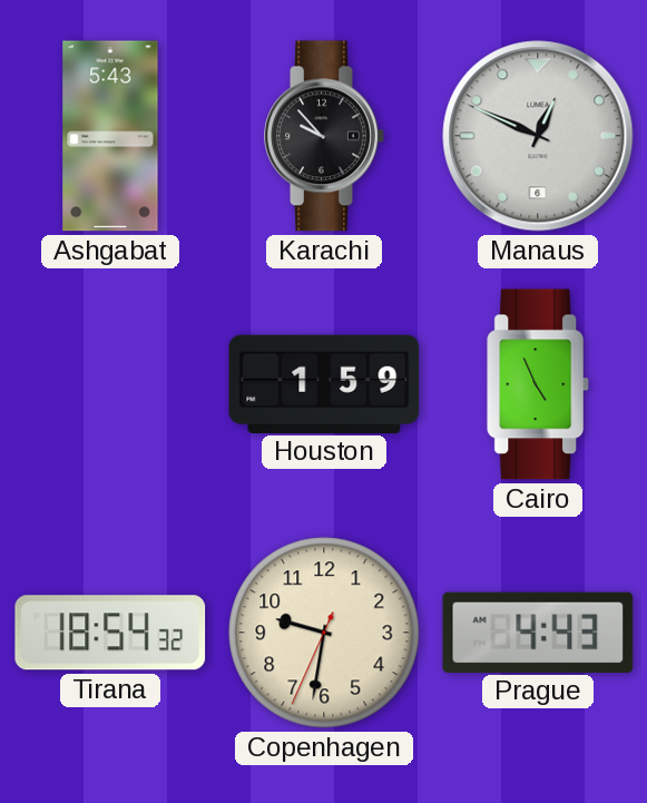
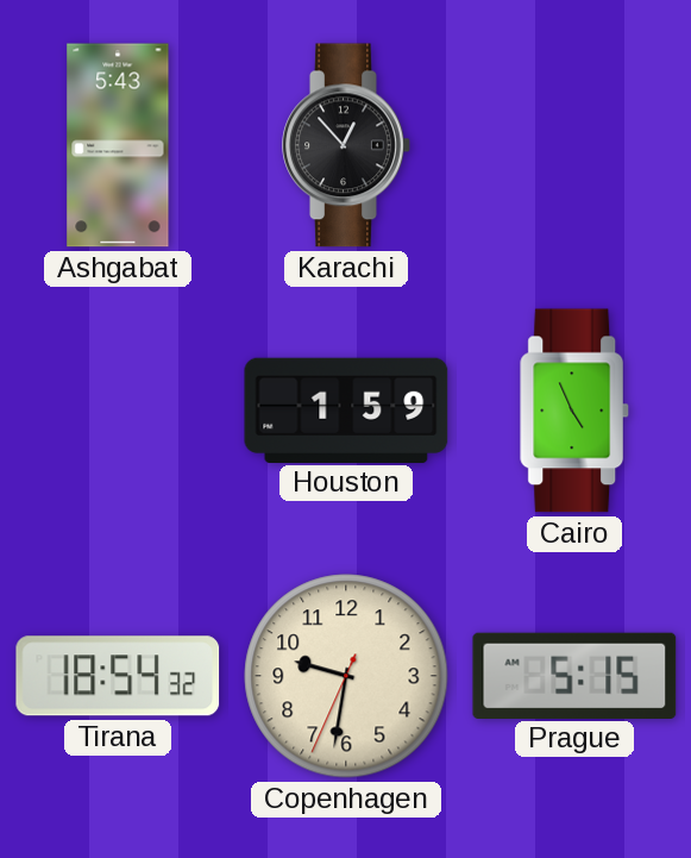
Karachi: 9:53 -> 12:53
Manaus: 12:49 -> none
Prague: 4:43 -> 5:15
